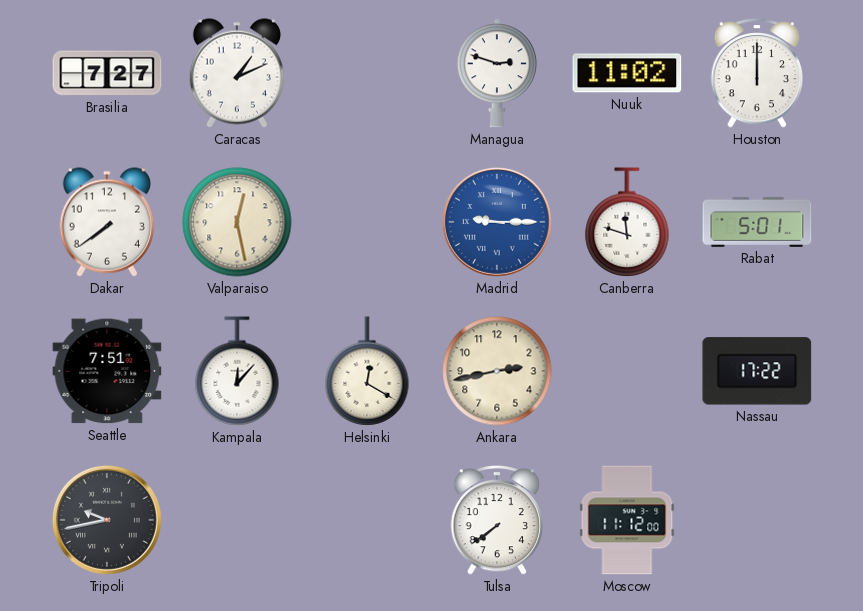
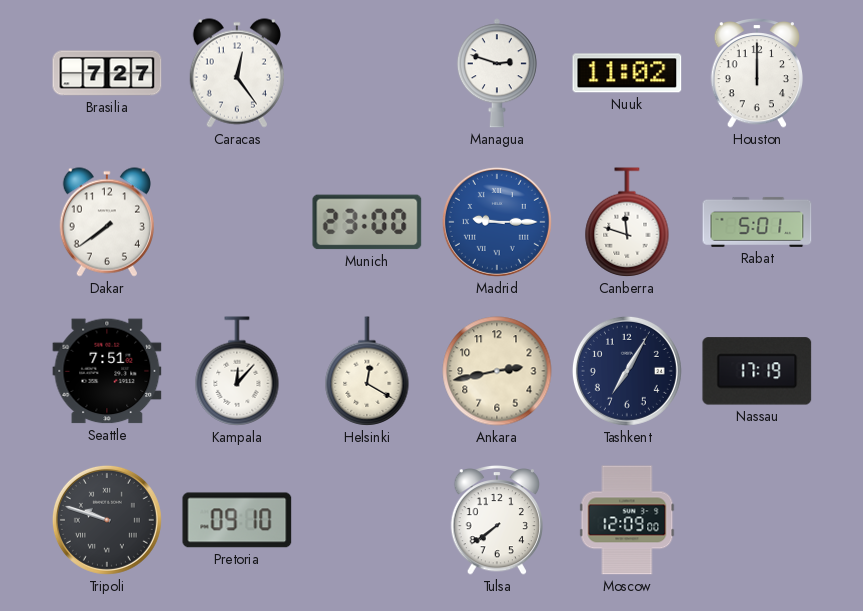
Caracas: 1:11 -> 12:24
Valparaiso: 12:28 -> none
Munich: none -> 23:00
Tashkent: none -> 7:05
Nassau: 17:22 -> 17:19
Tripoli: 9:43 -> 9:48
Pretoria: none -> 09:10
Moscow: 11:12 -> 12:09
